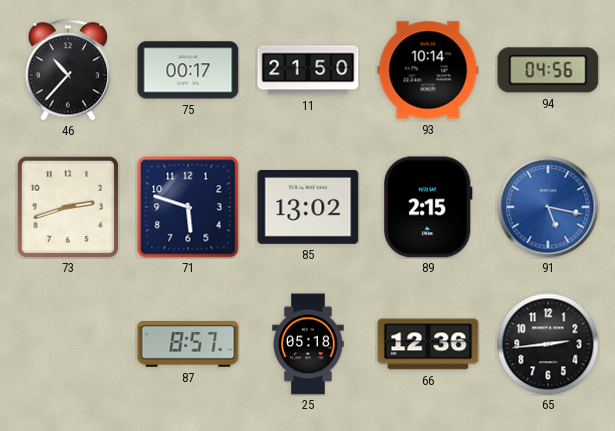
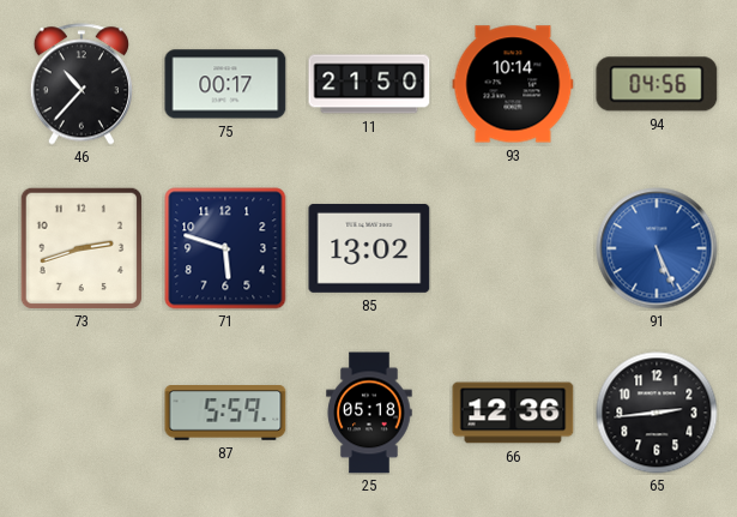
89: 2:15 -> none
91: 5:17 -> 5:26
87: 8:57 -> 5:59
